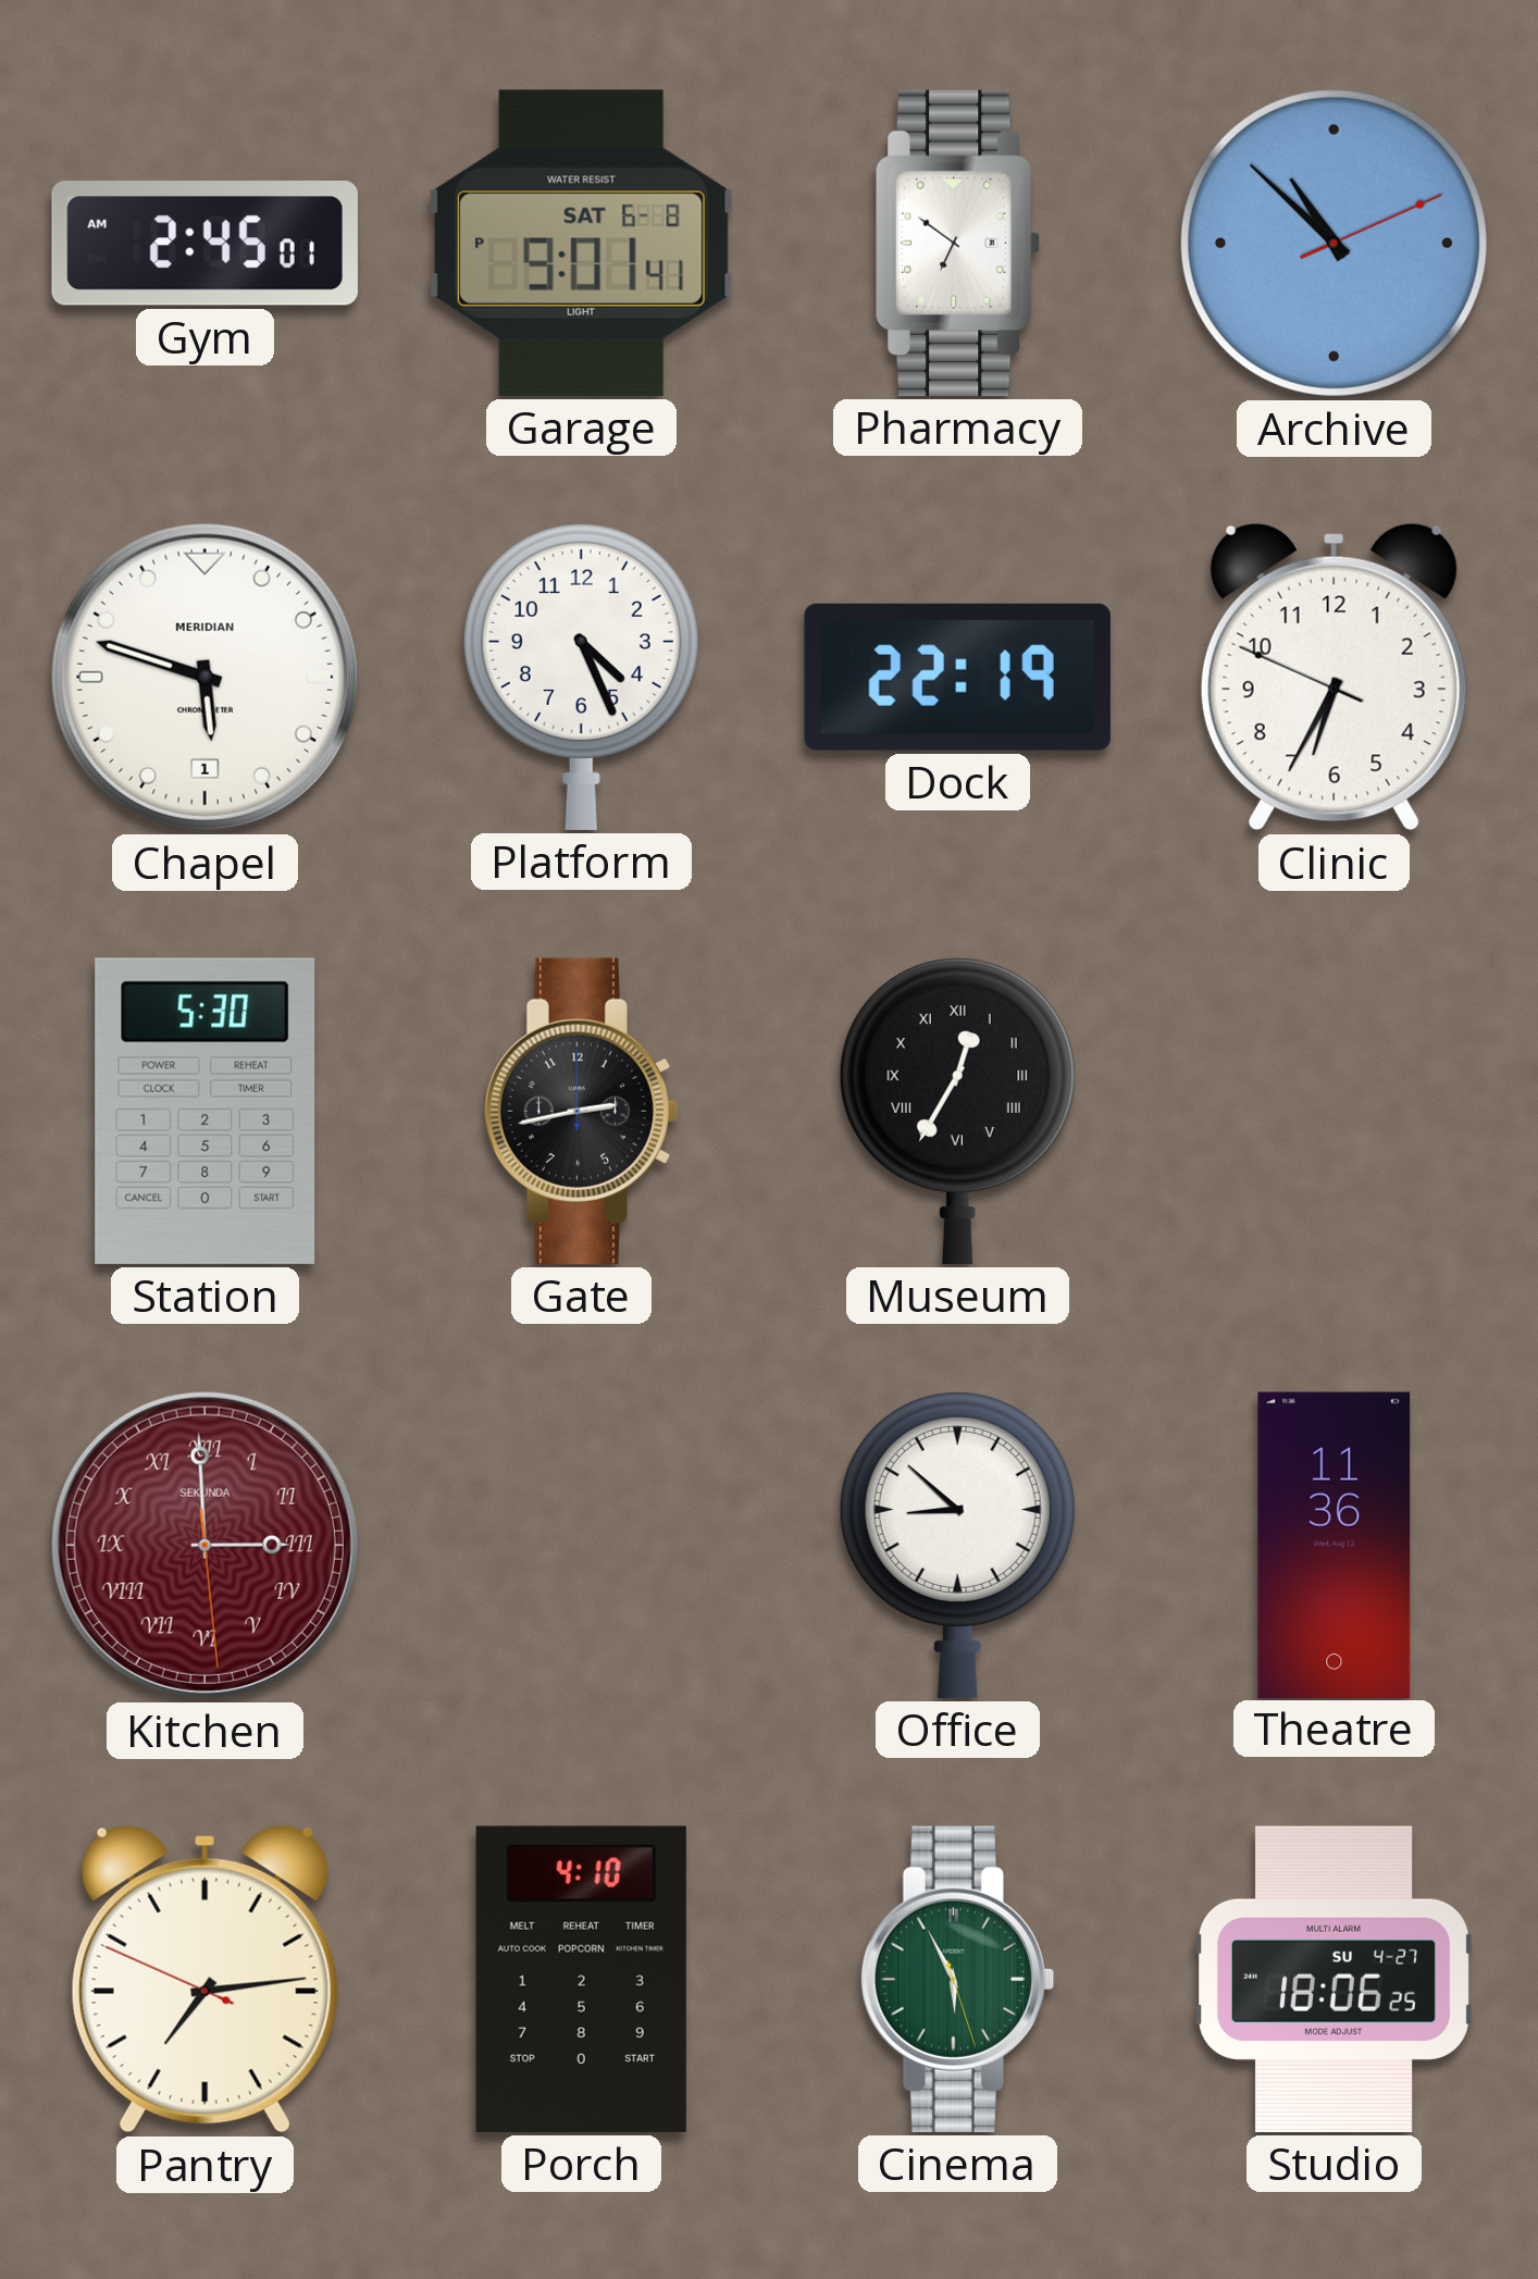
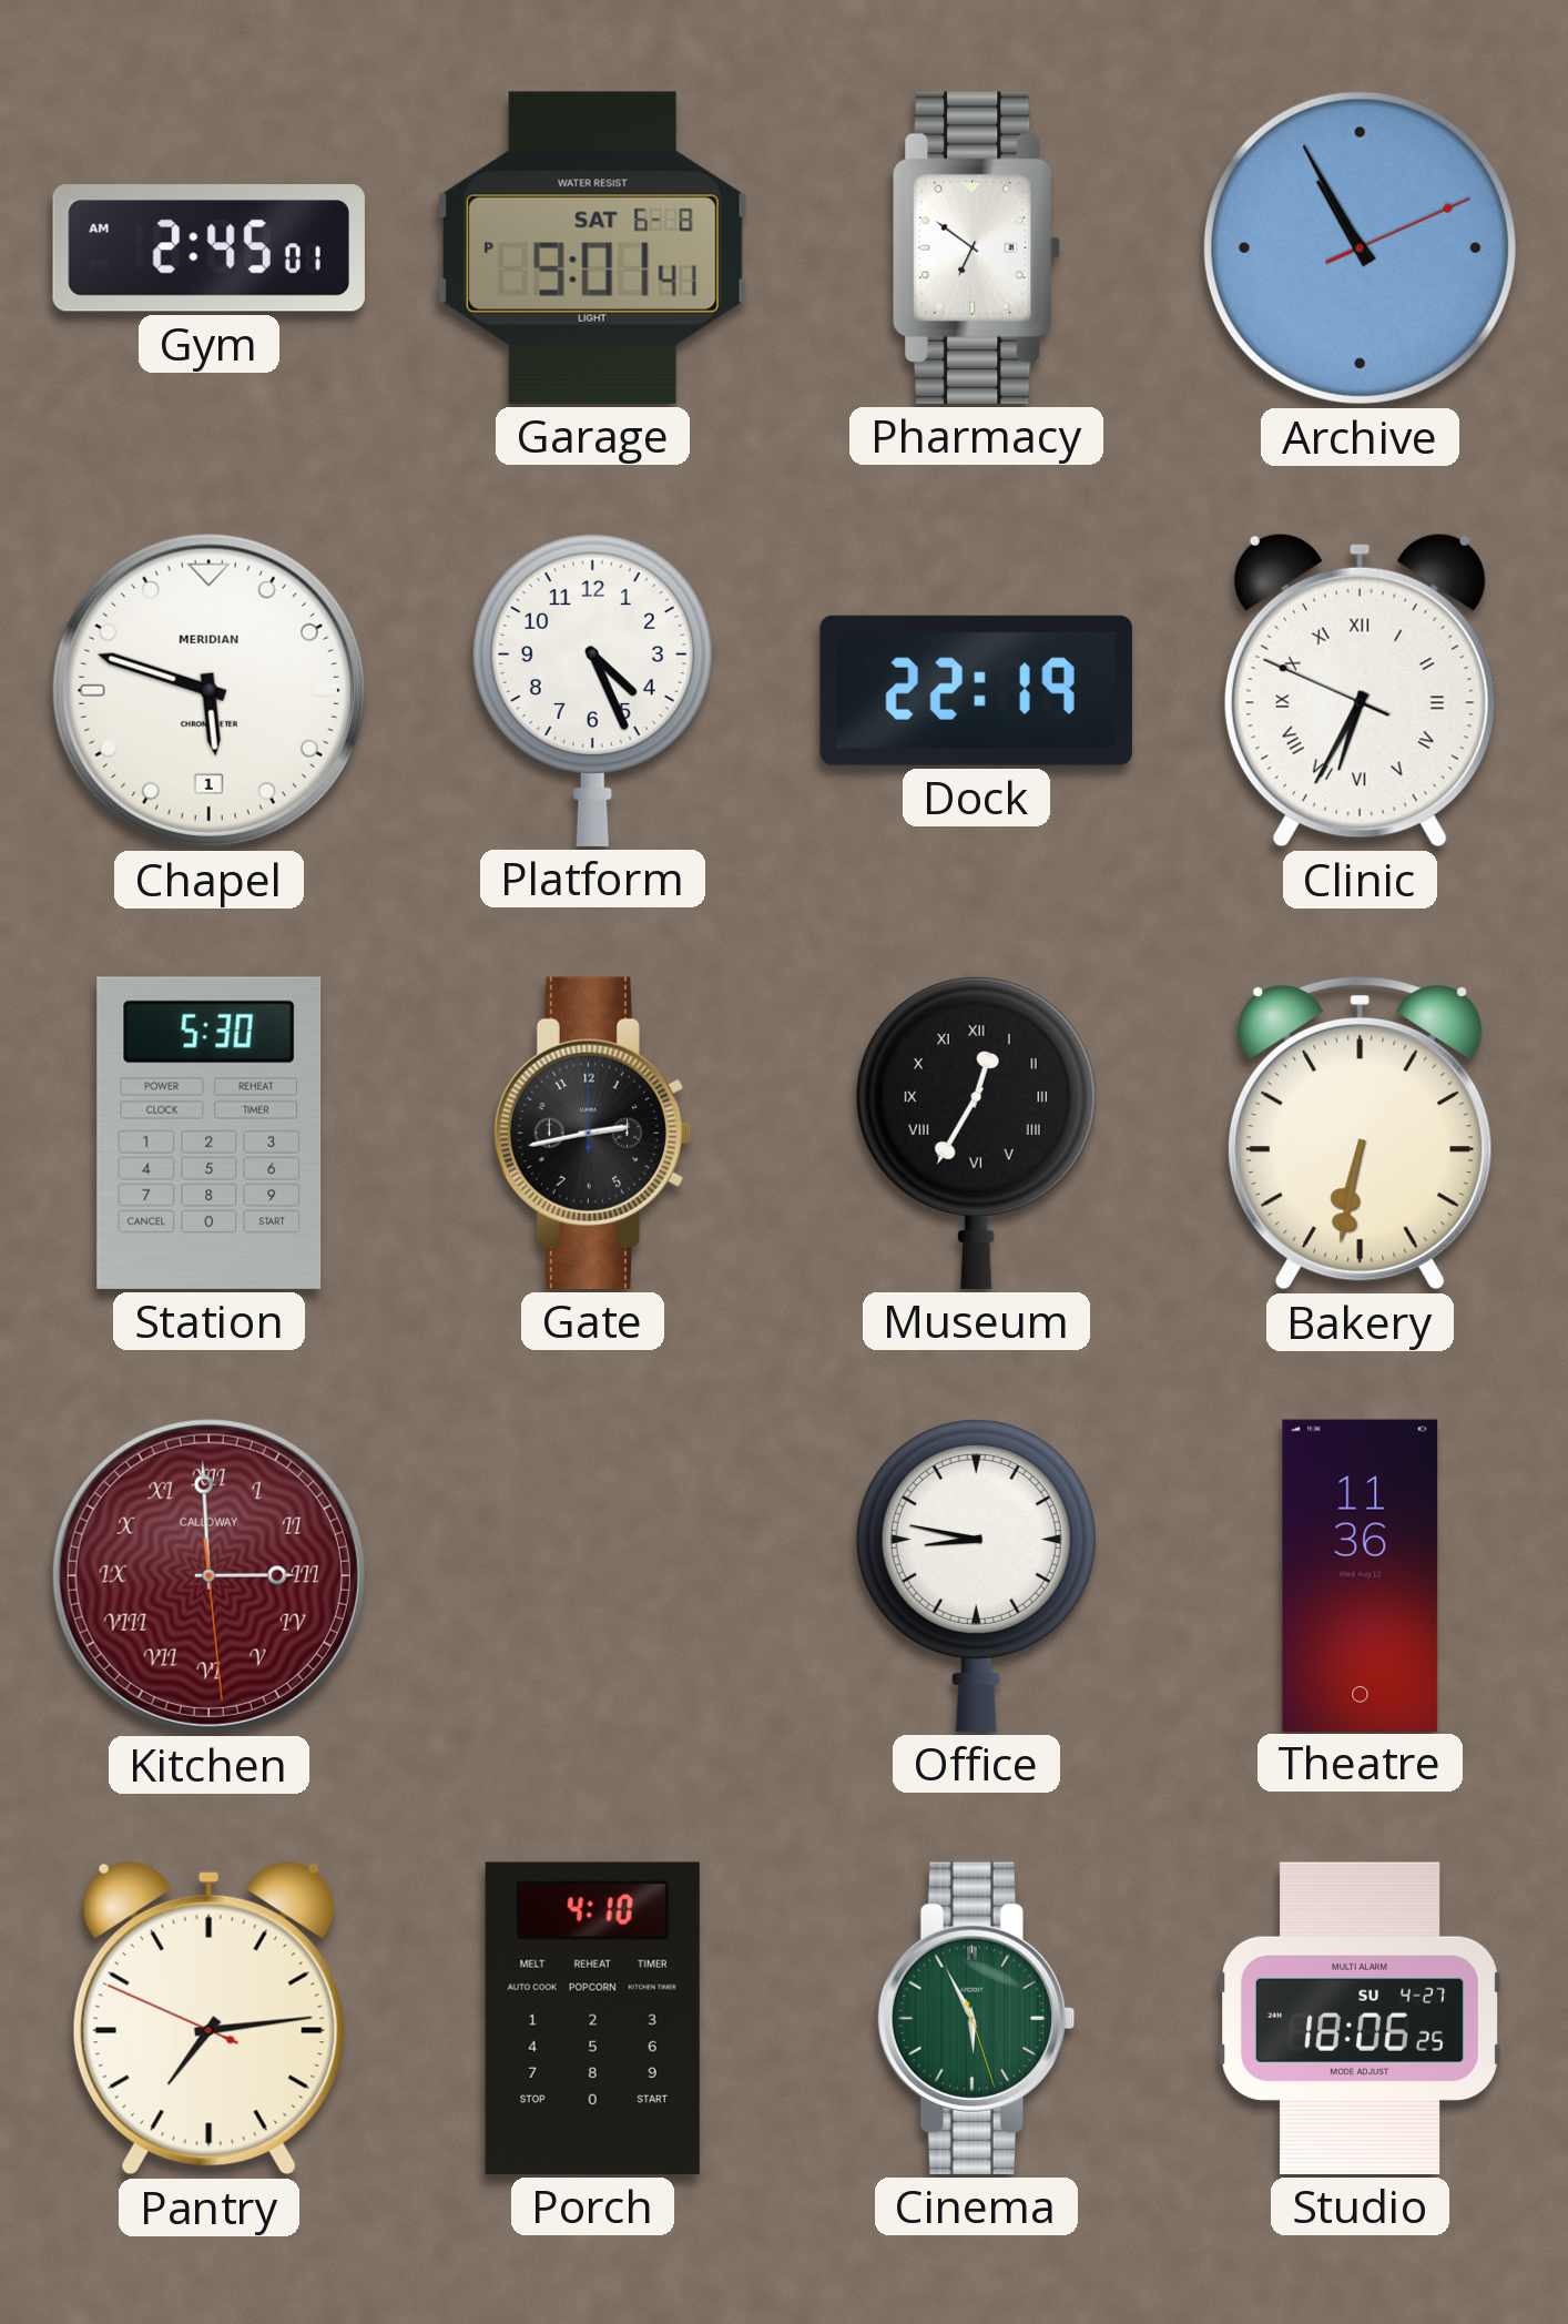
Archive: 10:52 -> 10:55
Clinic numerals: Arabic -> Roman
Bakery: none -> 6:32
Kitchen brand: SEKUNDA -> CALLOWAY
Office: 8:52 -> 8:47
